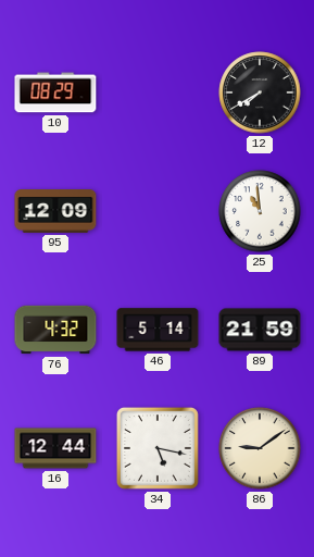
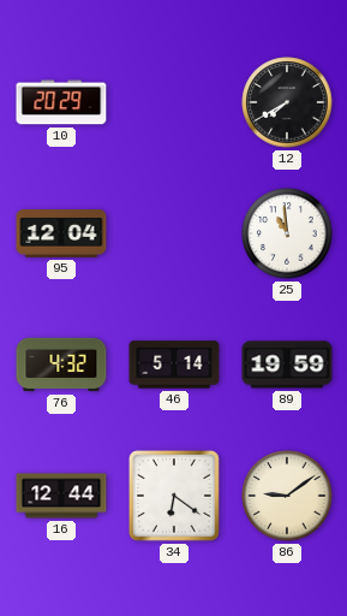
10: 08:29 -> 20:29
95: 12:09 -> 12:04
89: 21:59 -> 19:59
34: 5:17 -> 6:21
